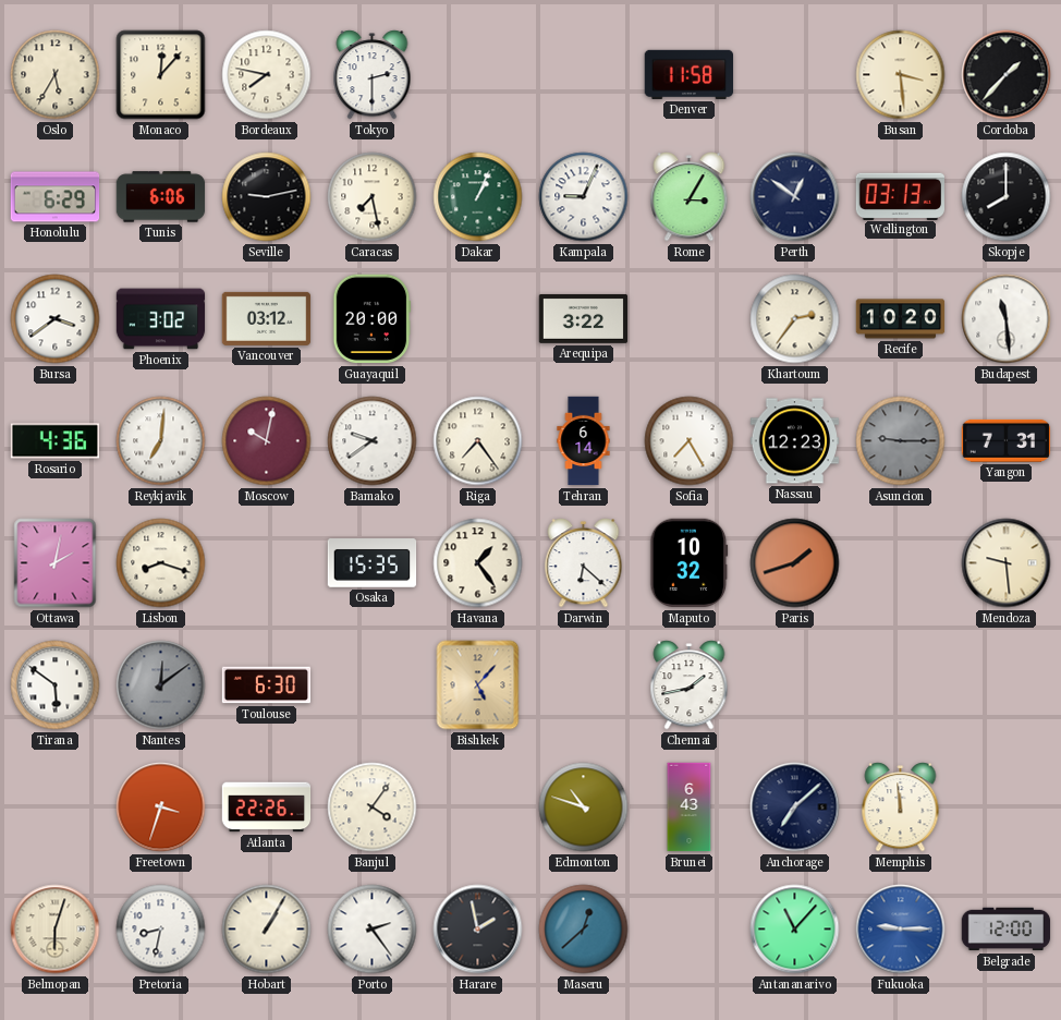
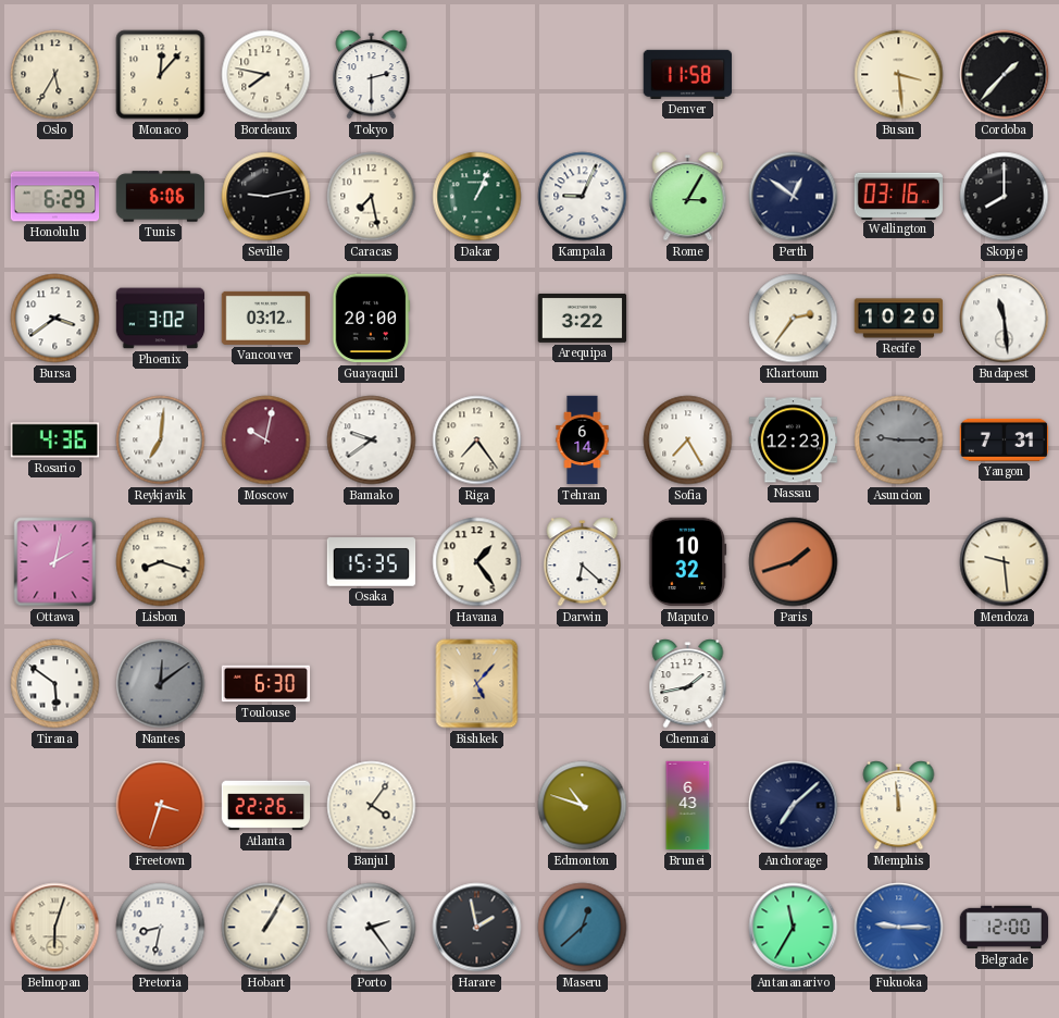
Wellington: 03:13 -> 03:16
Antananarivo: 11:07 -> 11:35
